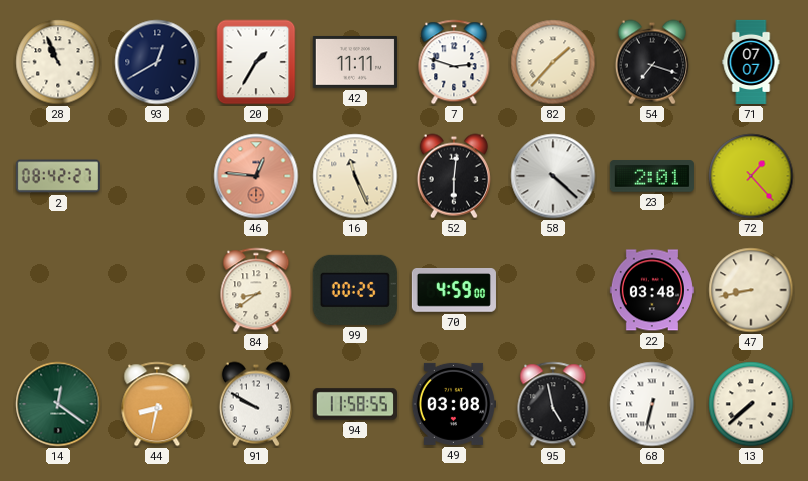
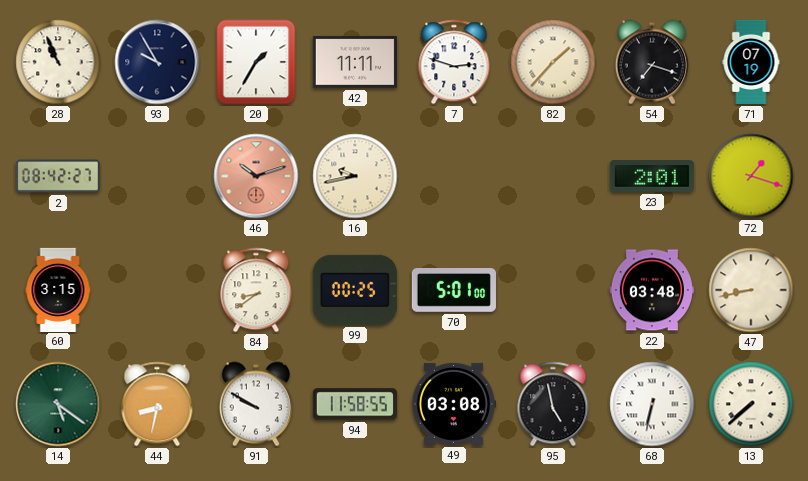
93: 12:40 -> 9:55
71: 07:07 -> 07:19
46: 12:46 -> 10:12
16: 11:26 -> 9:43
52: 6:01 -> none
58: 4:22 -> none
72: 1:23 -> 1:18
60: none -> 3:15
70: 4:59 -> 5:01
14: 12:21 -> 5:21
